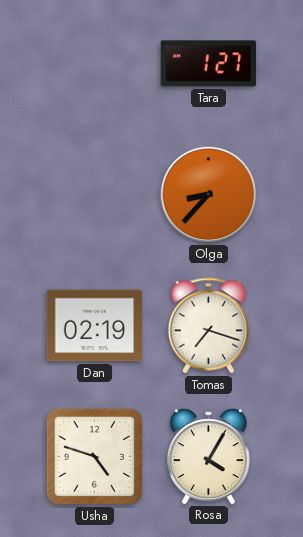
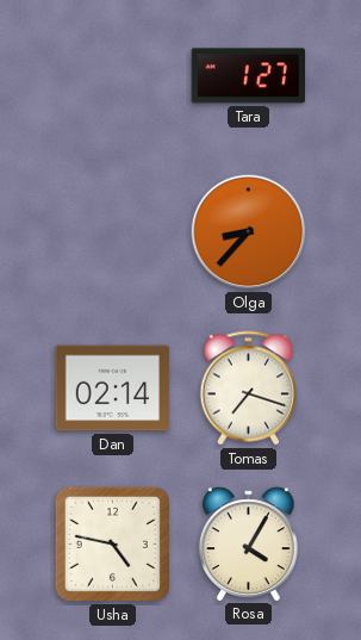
Dan: 02:19 -> 02:14
Usha: 4:48 -> 4:47
